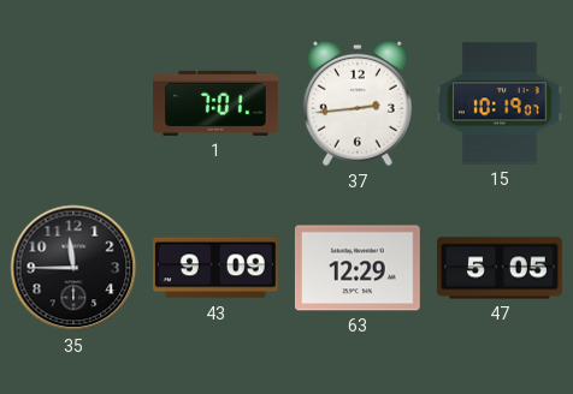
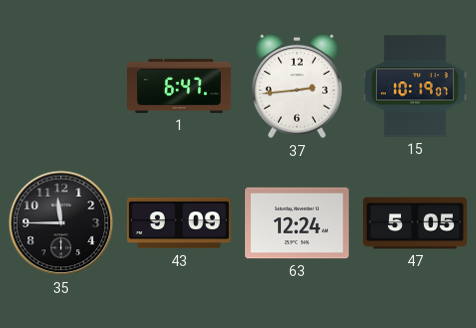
1: 7:01 -> 6:47
63: 12:29 -> 12:24
